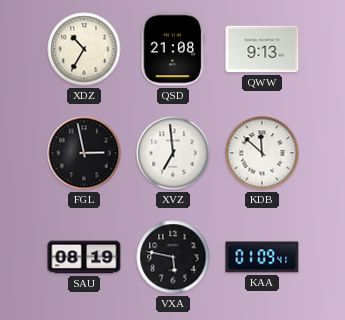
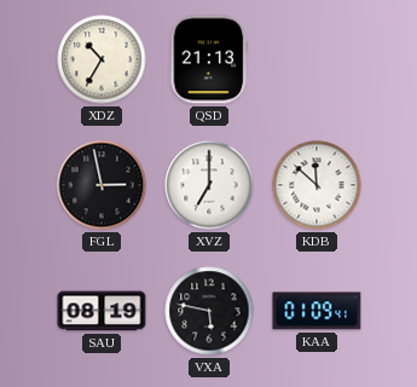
QSD: 21:08 -> 21:13
QWW: 9:13 -> none
XVZ: 6:59 -> 7:00
